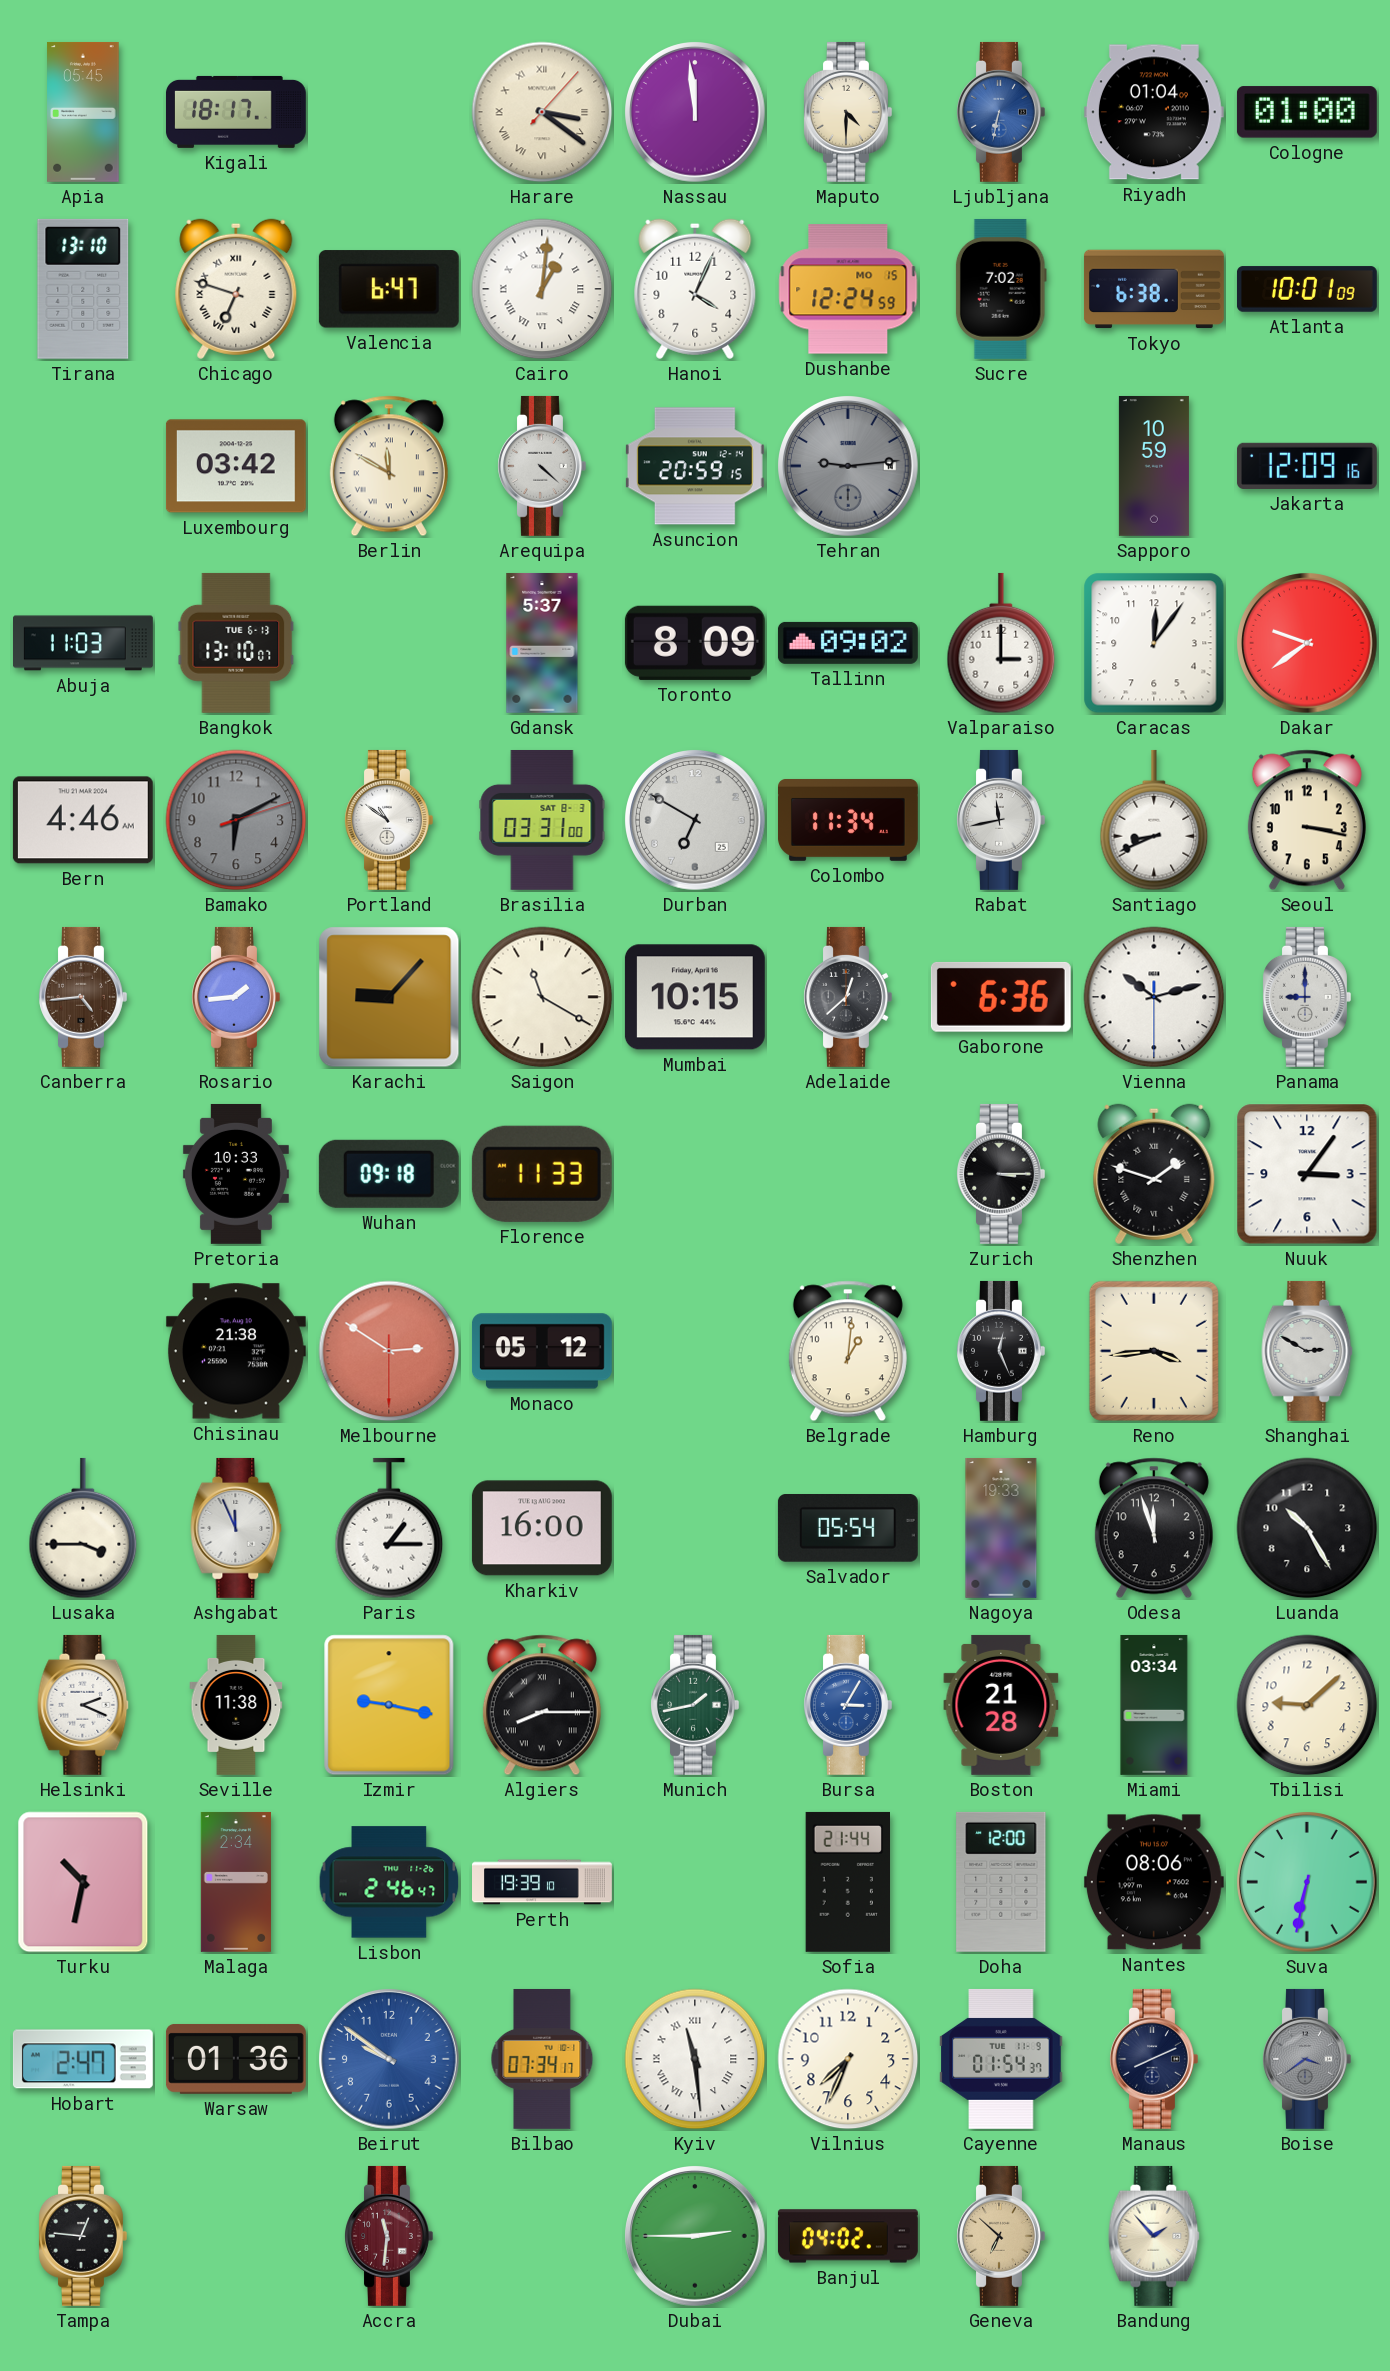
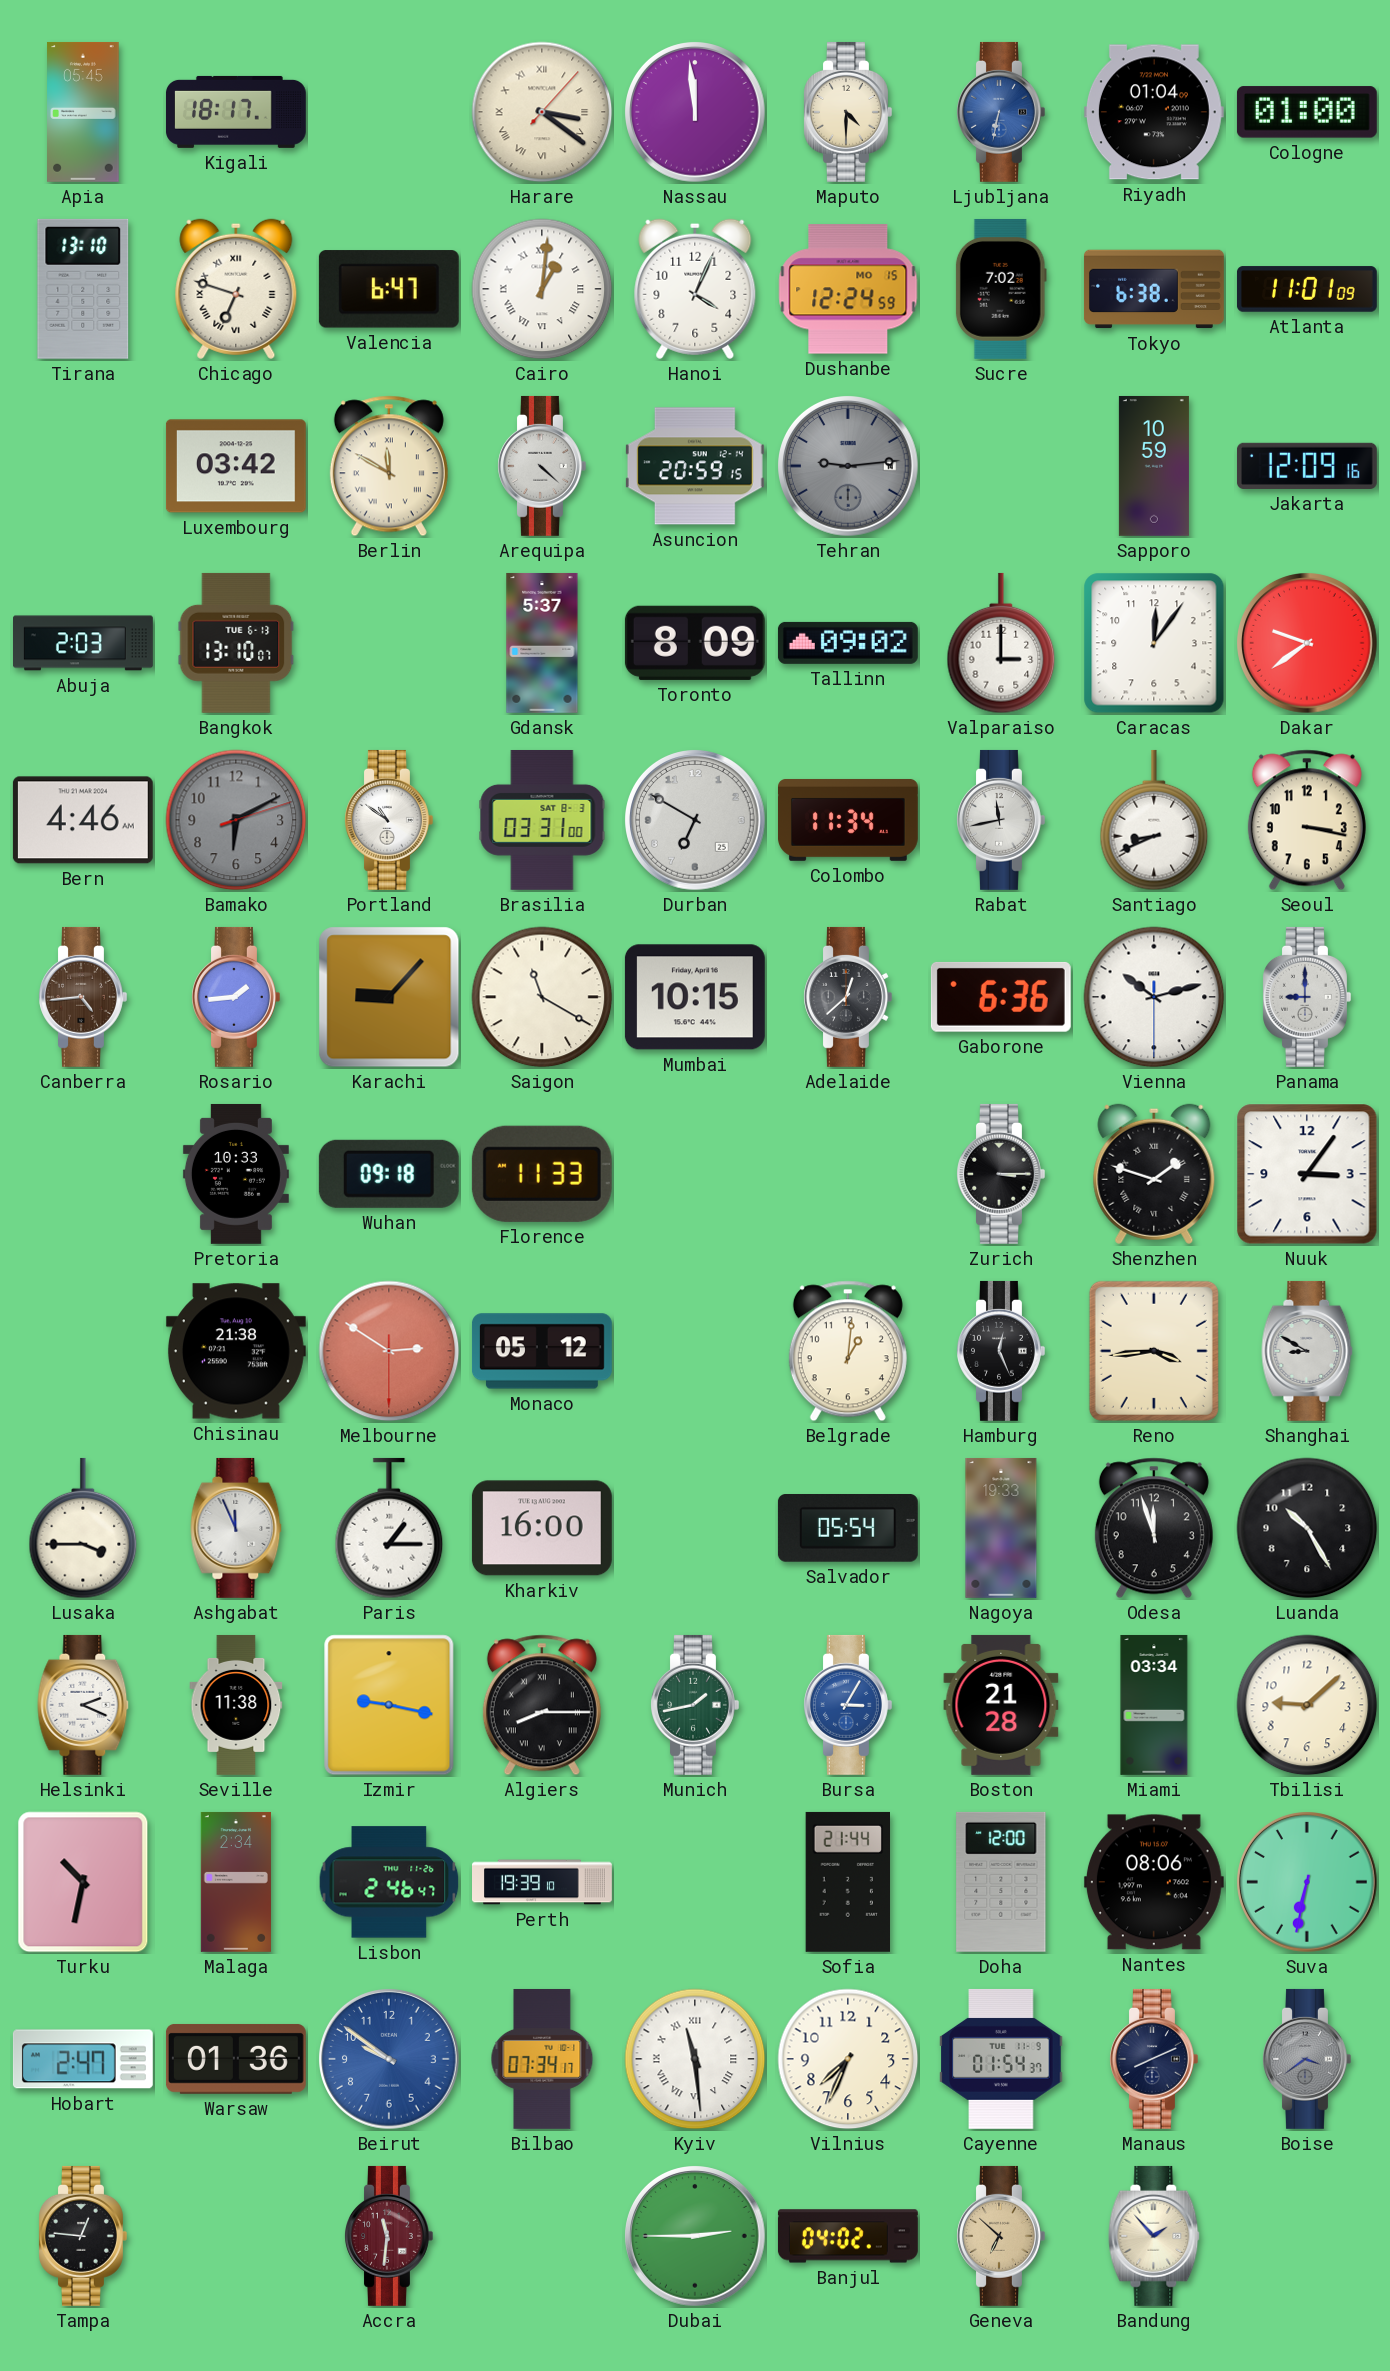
Atlanta: 10:01 -> 11:01
Abuja: 11:03 -> 2:03
Shanghai: 2:50 -> 8:50
